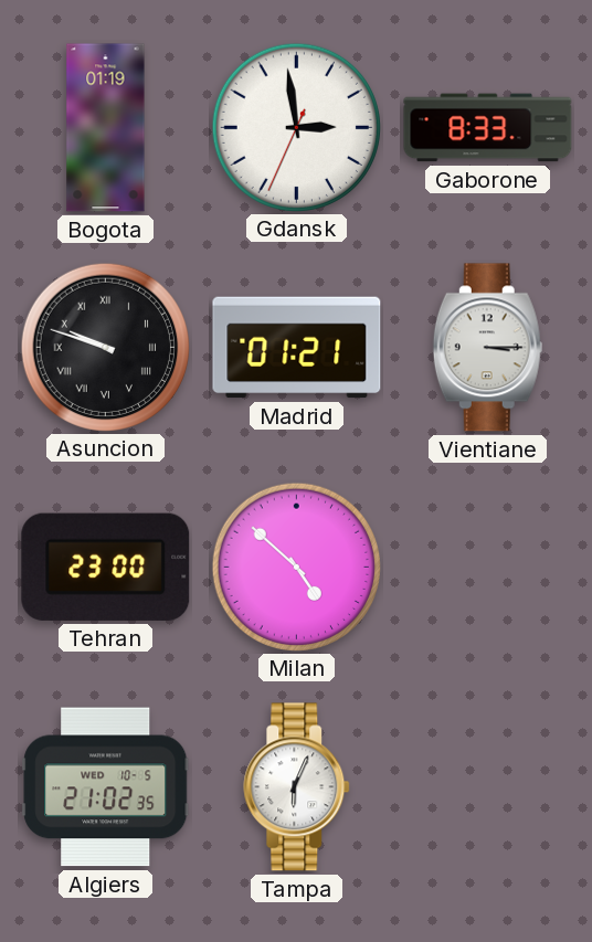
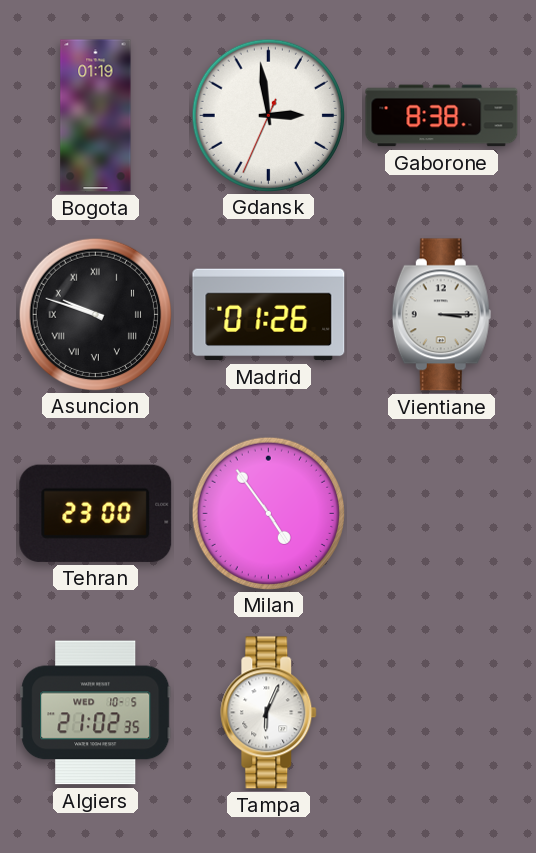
Gaborone: 8:33 -> 8:38
Madrid: 01:21 -> 01:26
Milan: 4:52 -> 4:54
